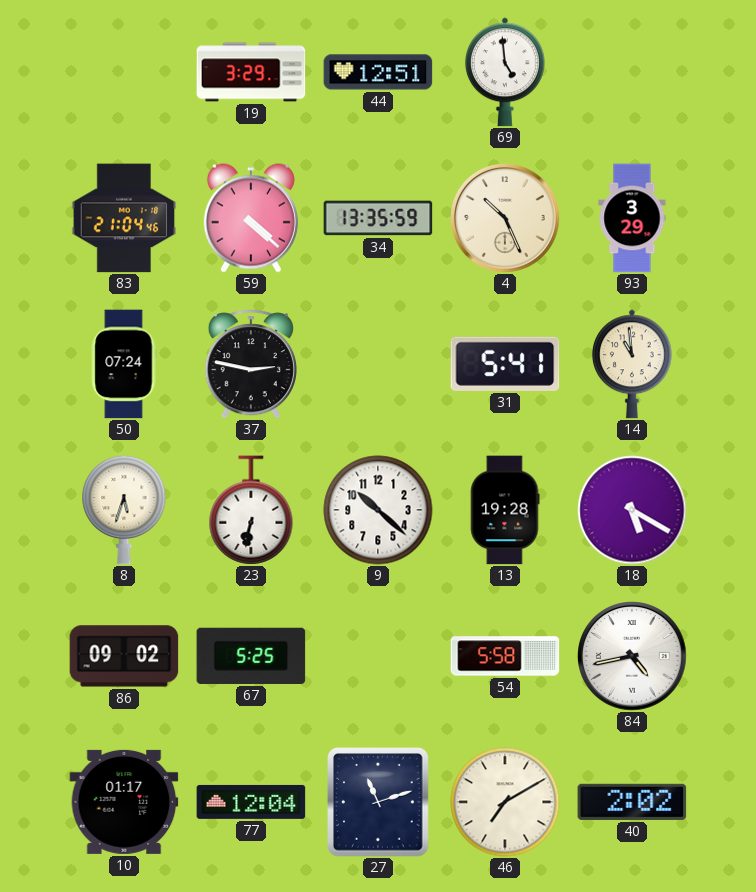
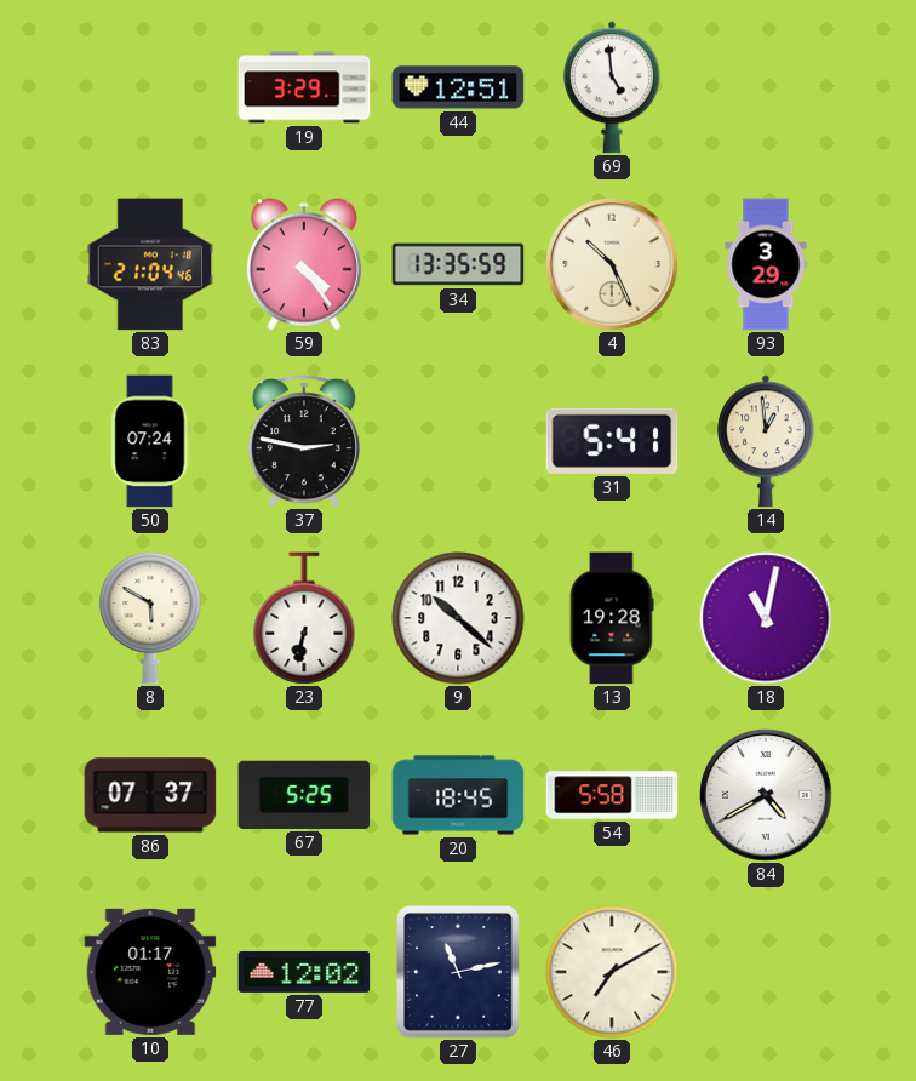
59: 4:22 -> 4:24
14: 10:59 -> 12:59
8: 5:33 -> 5:50
18: 5:20 -> 11:02
86: 09:02 -> 07:37
20: none -> 18:45
84: 4:43 -> 4:40
77: 12:04 -> 12:02
27: 11:12 -> 11:13
40: 2:02 -> none
